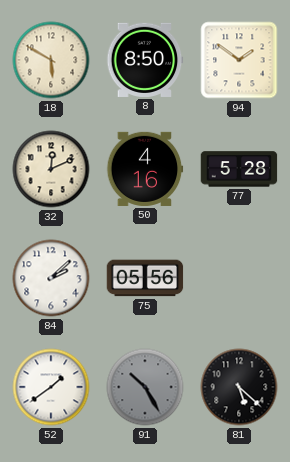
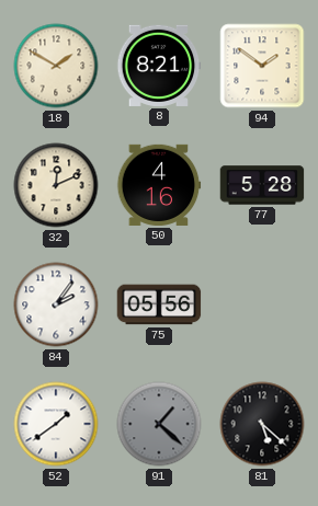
18: 5:50 -> 1:50
8: 8:50 -> 8:21
84: 2:08 -> 2:06
91: 10:25 -> 1:22
